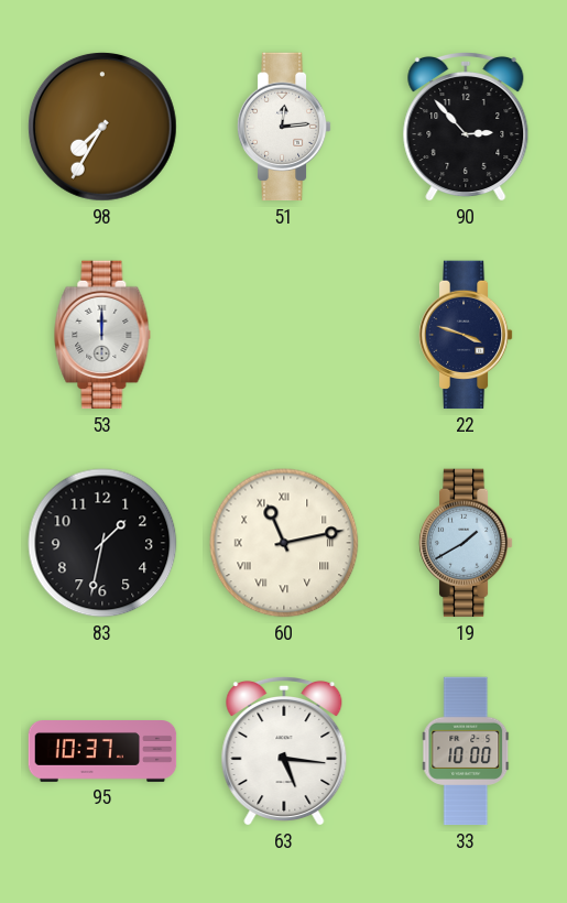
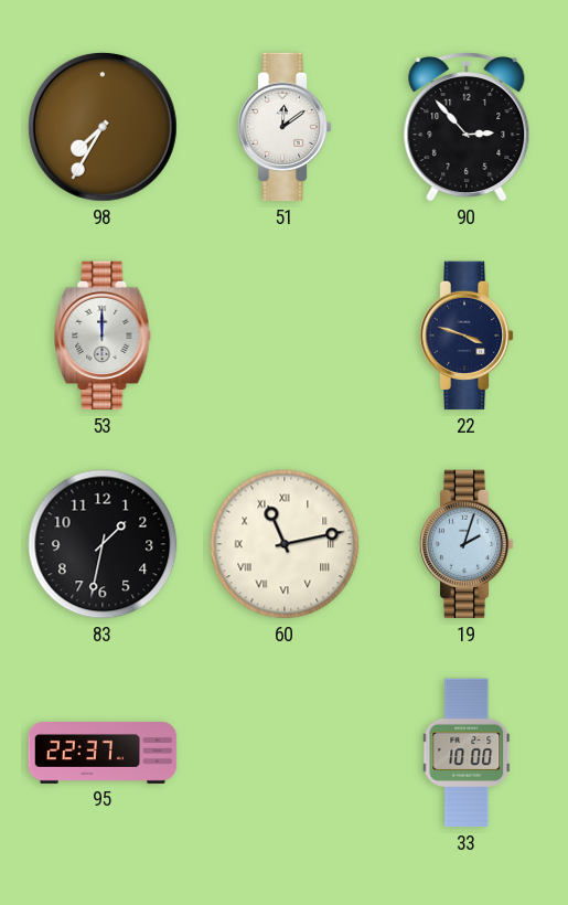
51: 12:14 -> 12:09
19: 1:40 -> 2:03
95: 10:37 -> 22:37
63: 5:16 -> none
